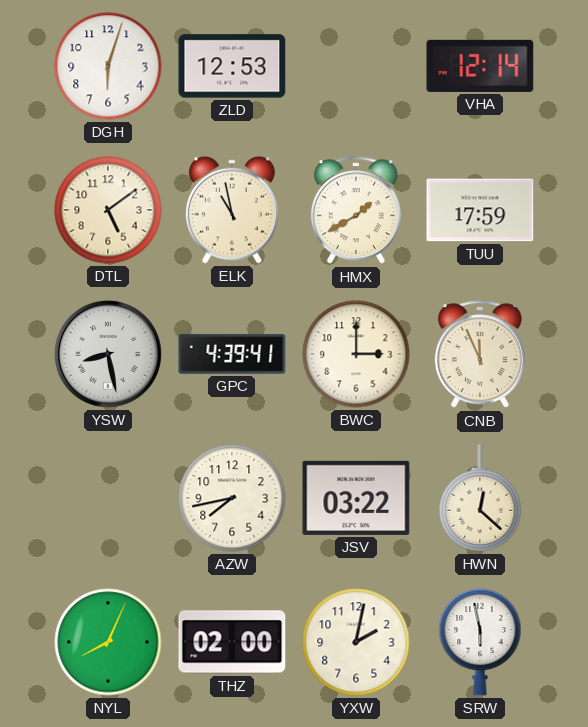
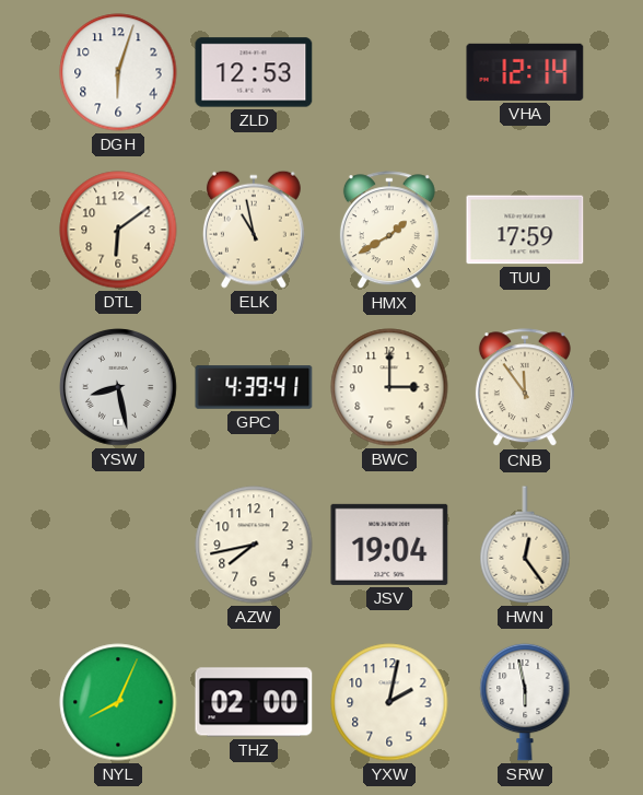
DTL: 5:09 -> 6:09
CNB: 11:56 -> 11:54
JSV: 03:22 -> 19:04
HWN: 12:22 -> 12:24
